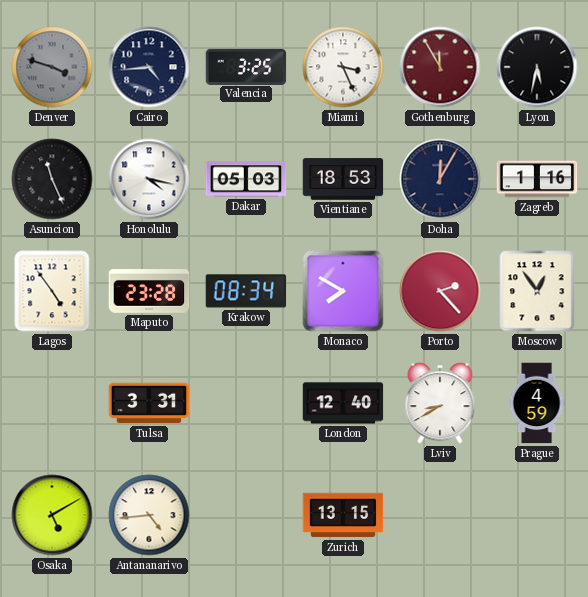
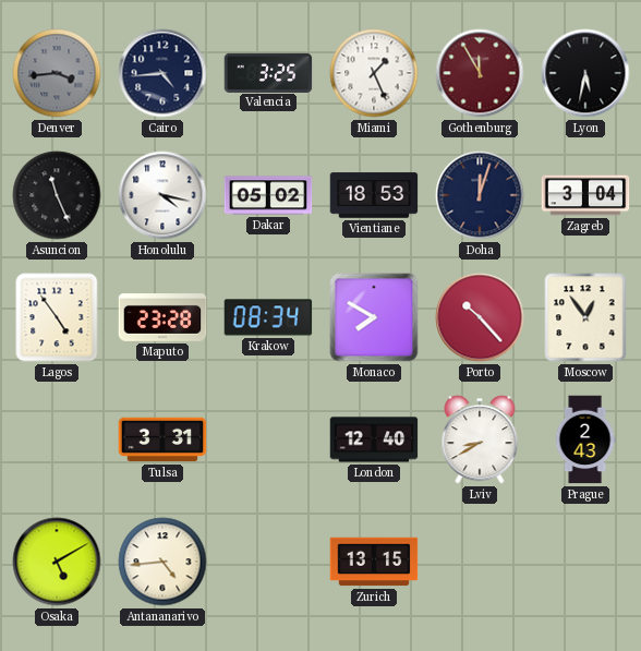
Denver: 3:48 -> 3:44
Miami: 3:26 -> 1:26
Dakar: 05:03 -> 05:02
Doha: 12:05 -> 12:03
Zagreb: 1:16 -> 3:04
Porto: 2:23 -> 10:23
Prague: 4:59 -> 2:43
